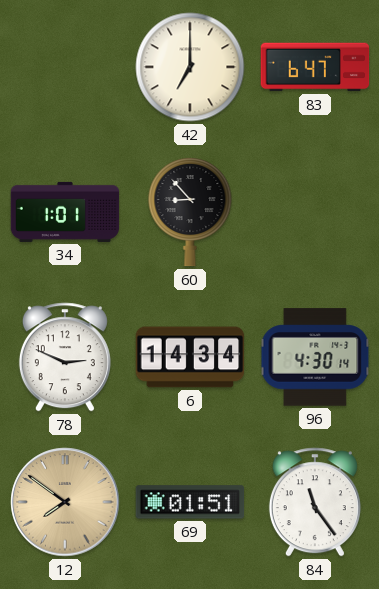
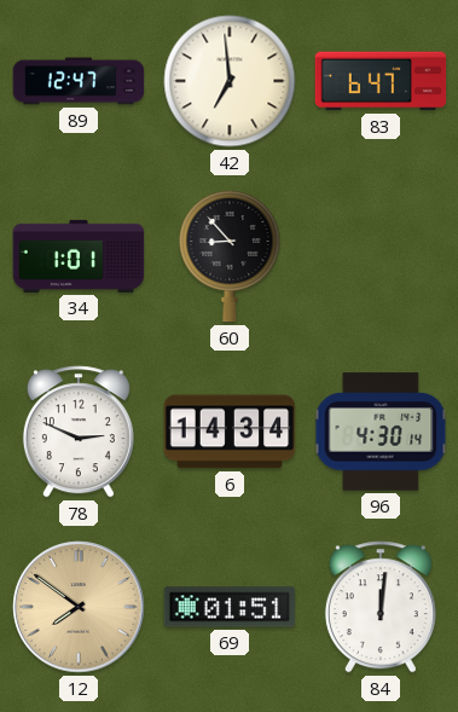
89: none -> 12:47
42: 7:00 -> 6:59
84: 11:24 -> 12:01
